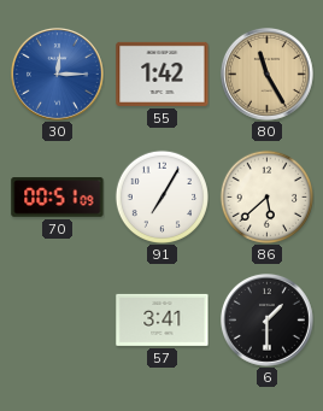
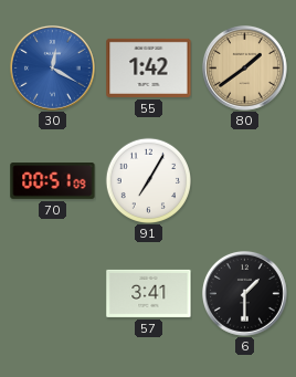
30: 12:15 -> 12:20
80: 11:25 -> 1:39
86: 5:38 -> none
